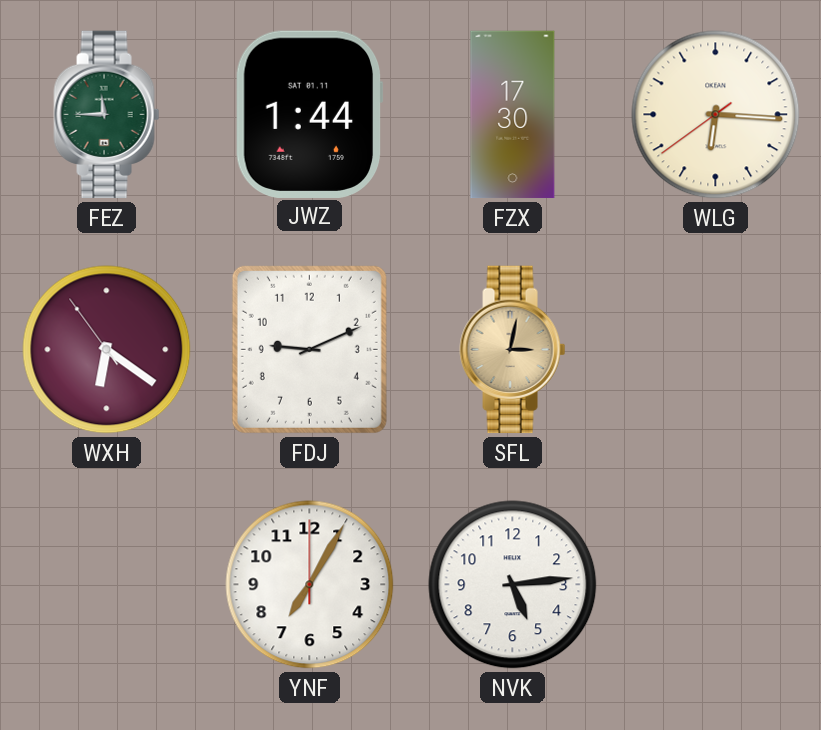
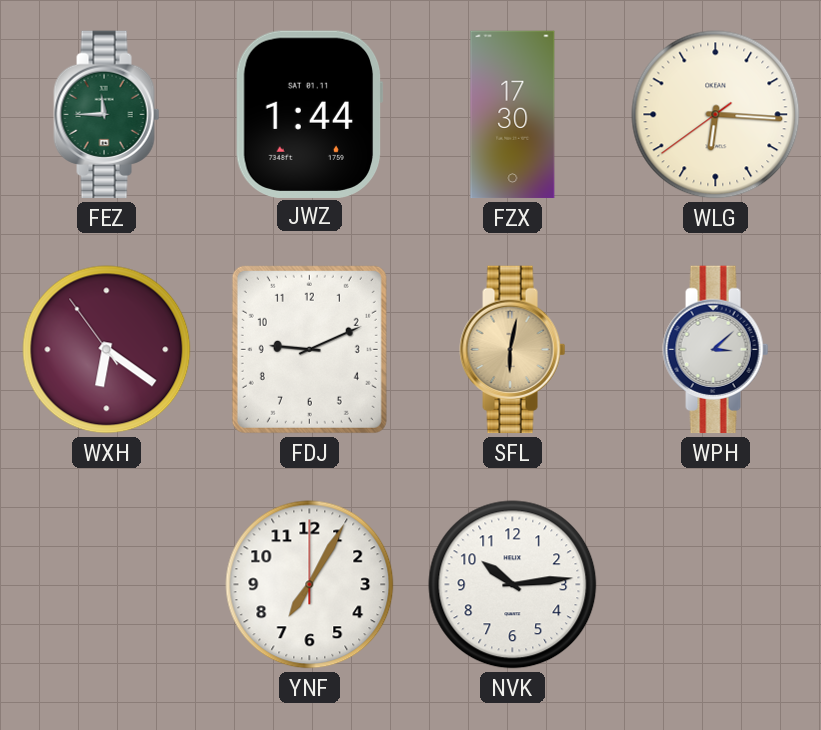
SFL: 3:02 -> 6:02
WPH: none -> 3:08
NVK: 5:14 -> 10:14
